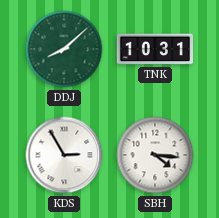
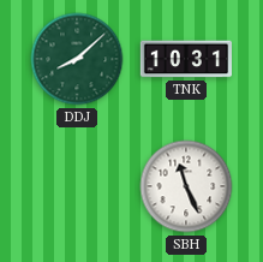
KDS: 2:55 -> none
SBH: 4:16 -> 11:26
